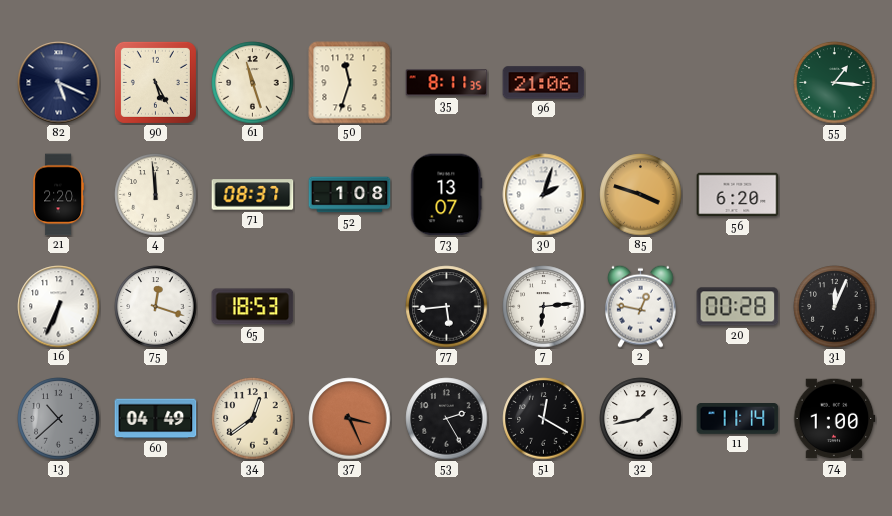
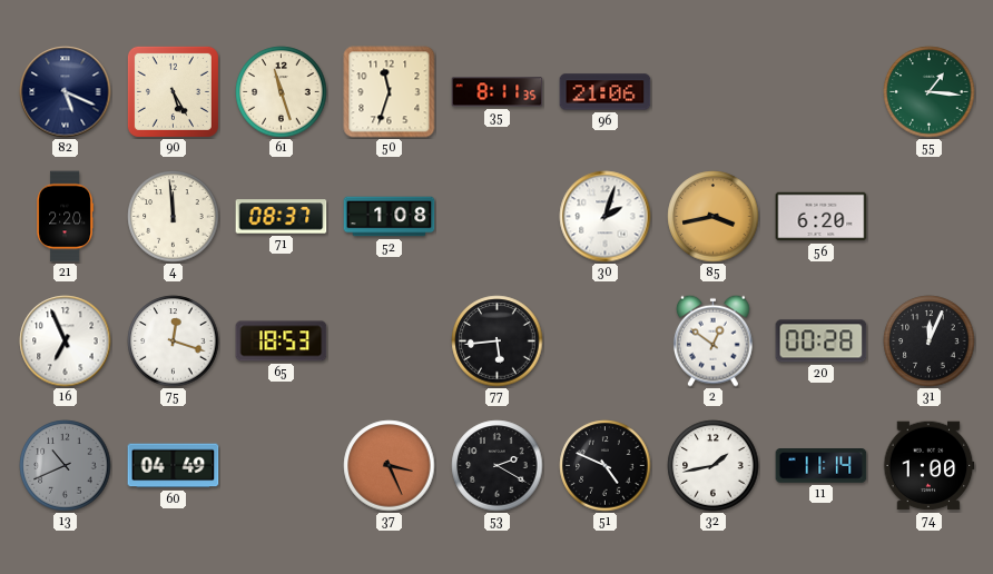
73: 13:07 -> none
85: 3:48 -> 3:43
16: 6:34 -> 6:56
7: 6:14 -> none
2: 12:47 -> 12:51
13: 10:38 -> 10:41
34: 12:39 -> none
53: 2:25 -> 2:20
51: 12:20 -> 4:49
